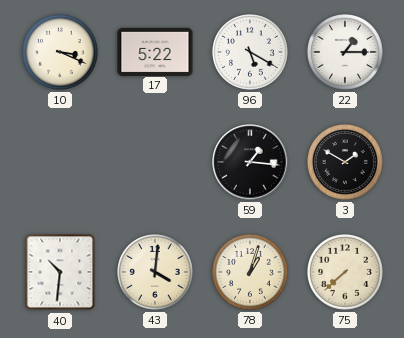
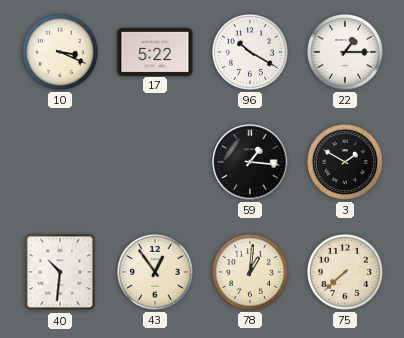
96: 5:20 -> 10:20
43: 4:01 -> 12:54
78: 1:03 -> 1:01
